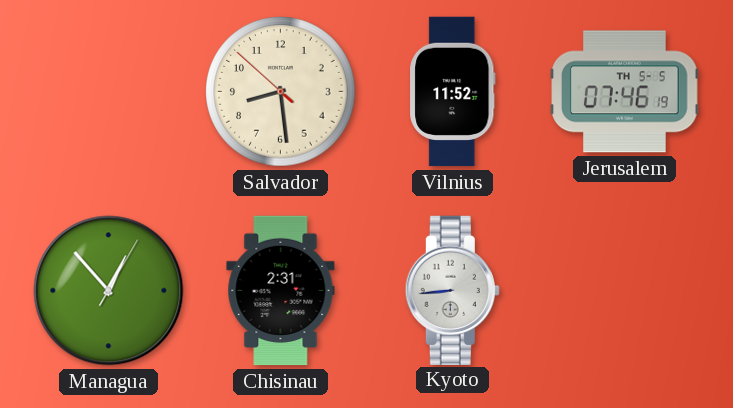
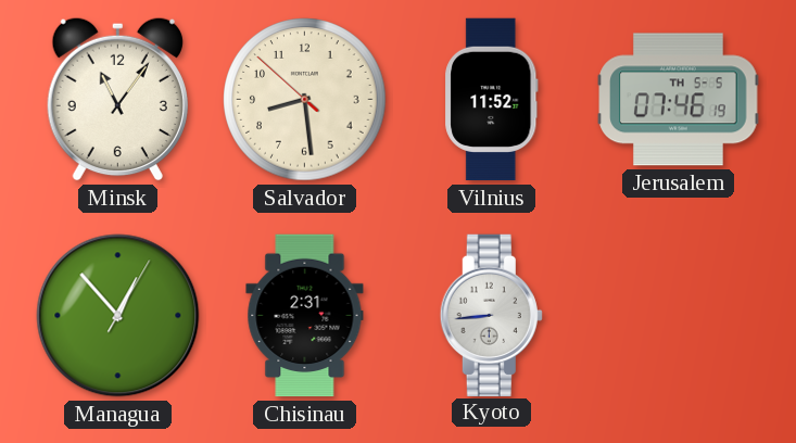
Minsk: none -> 11:06
